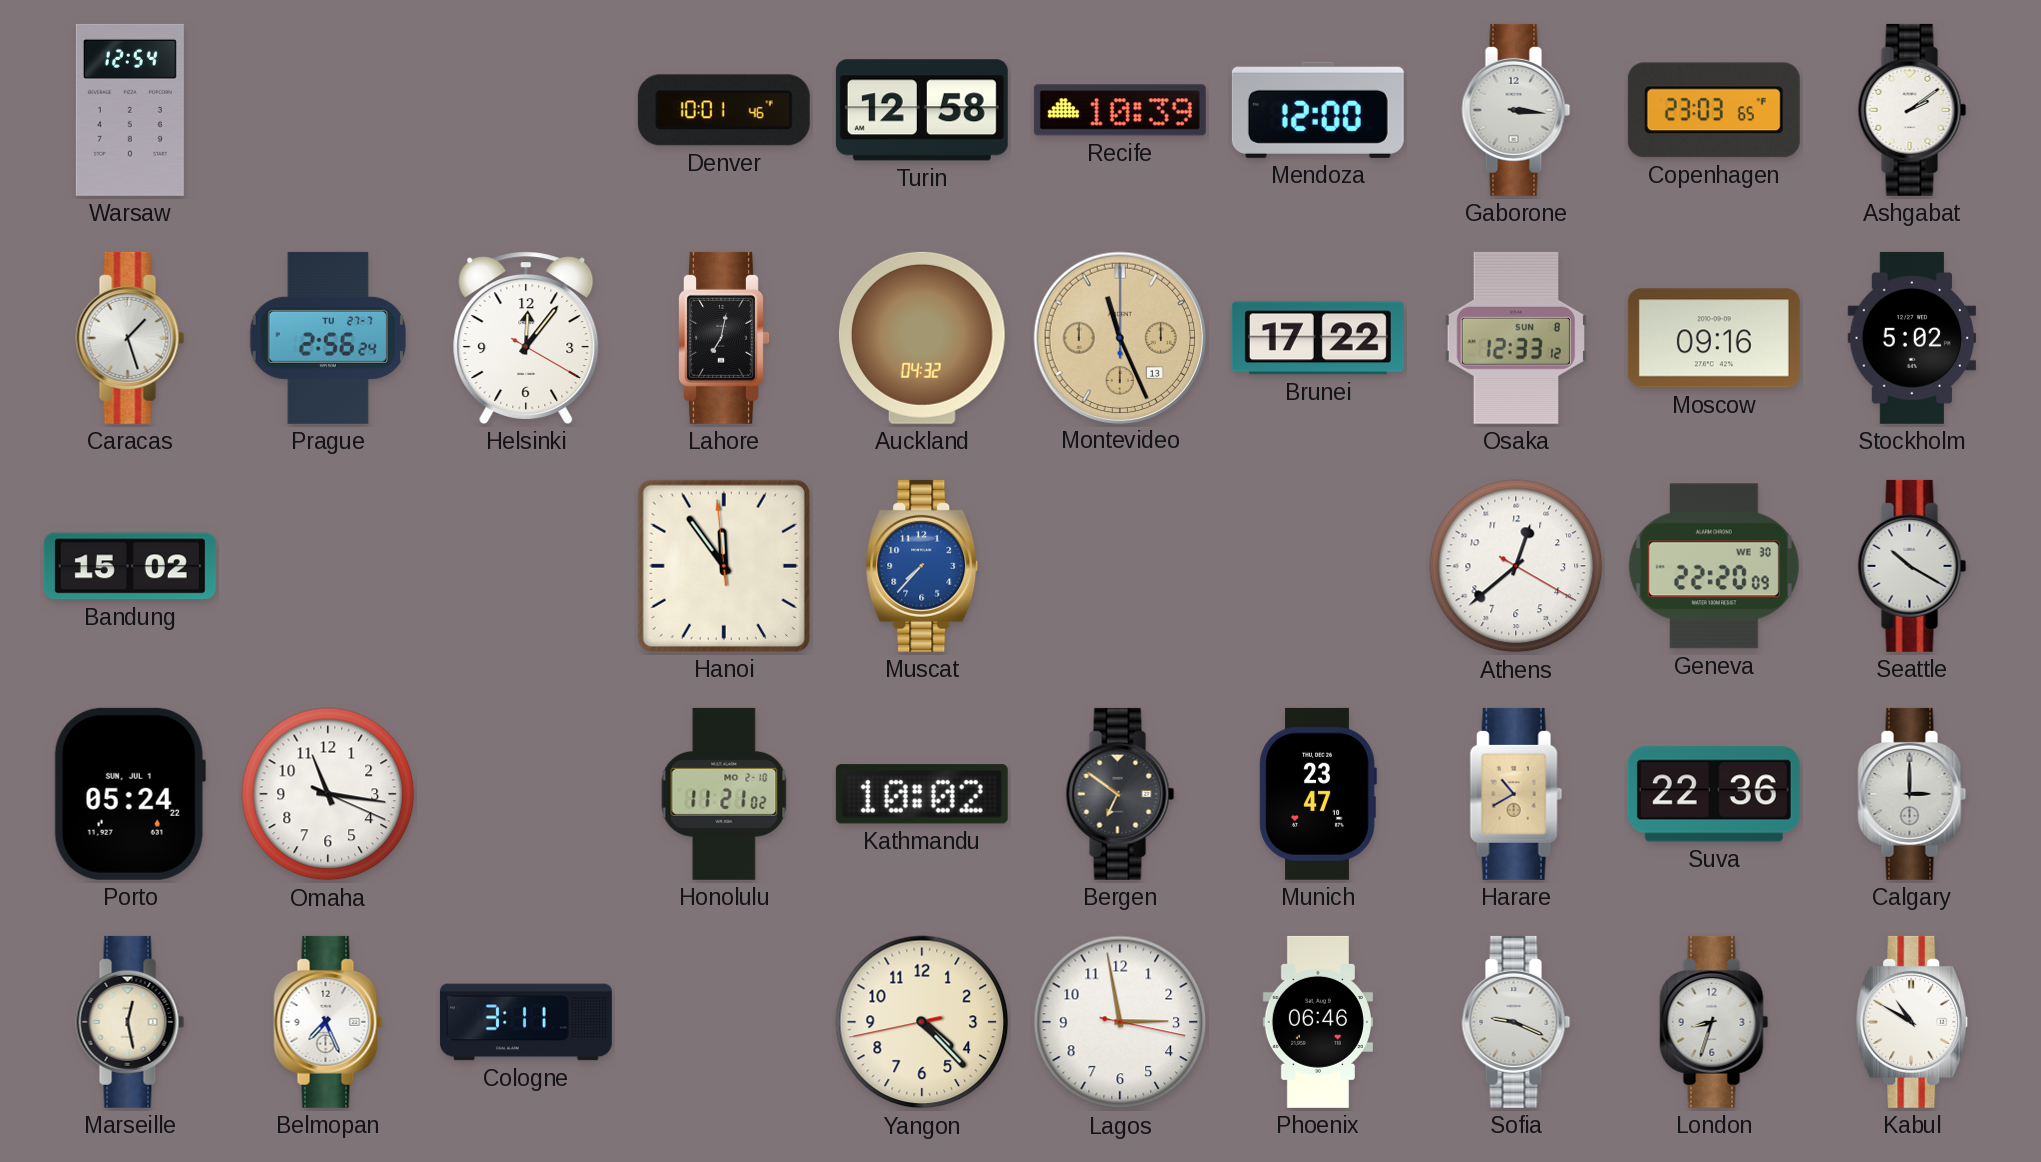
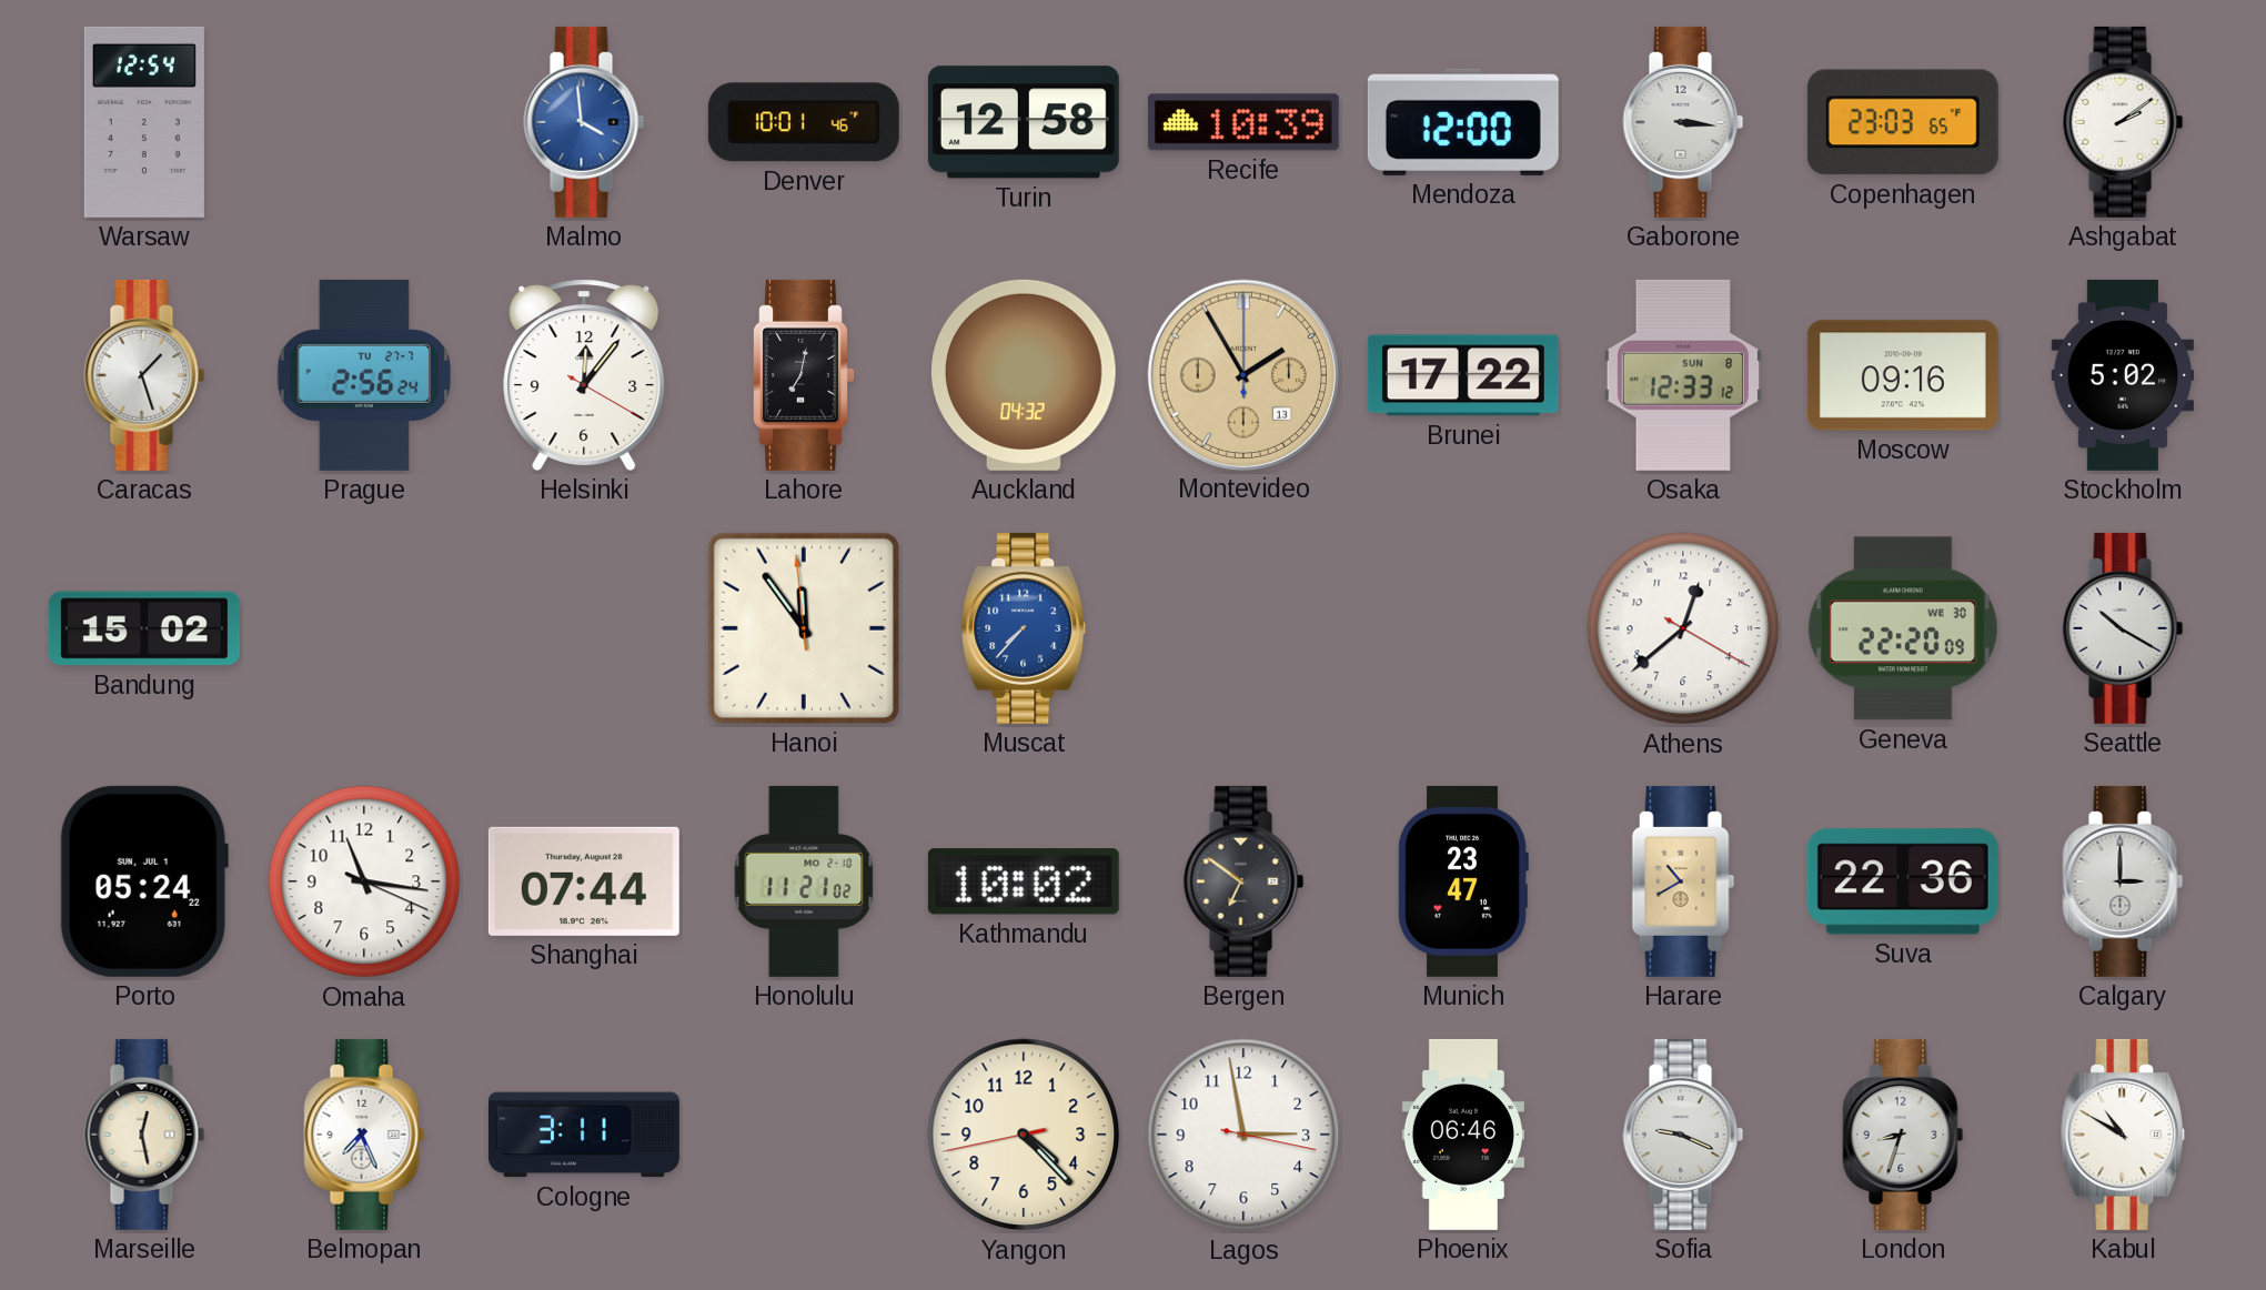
Malmo: none -> 3:59
Montevideo: 11:26 -> 1:55
Shanghai: none -> 07:44
